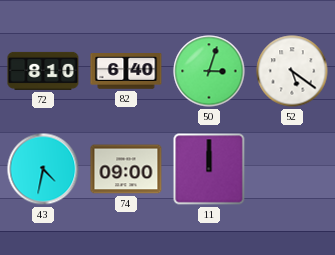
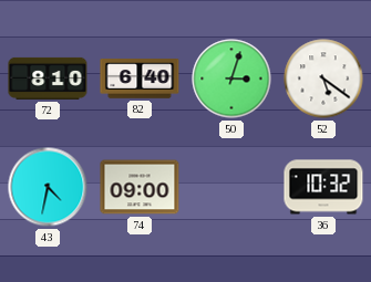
11: 12:00 -> none
36: none -> 10:32
